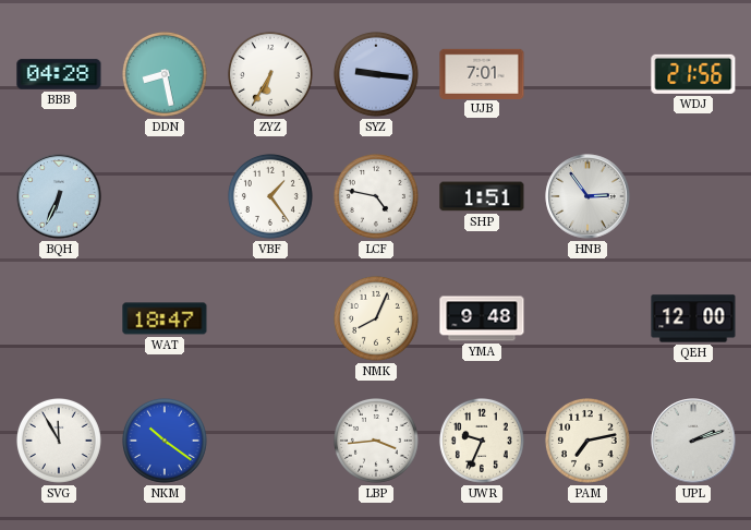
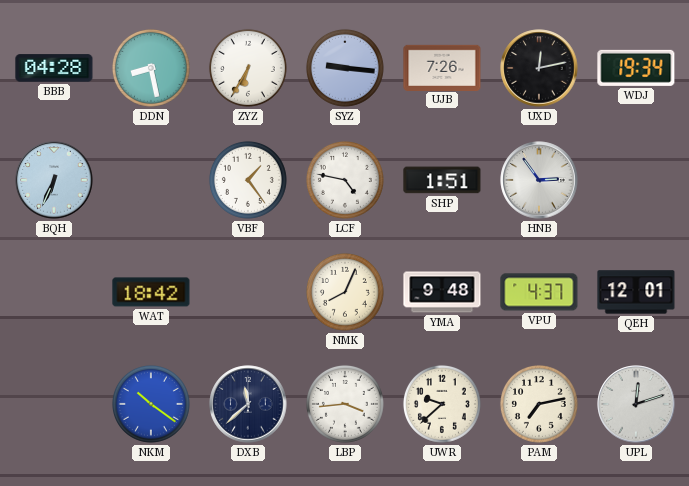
UJB: 7:01 -> 7:26
UXD: none -> 12:13
WDJ: 21:56 -> 19:34
WAT: 18:47 -> 18:42
VPU: none -> 4:37
QEH: 12:00 -> 12:01
SVG: 11:55 -> none
DXB: none -> 11:38
UWR: 9:34 -> 9:38
UPL: 2:12 -> 12:12
